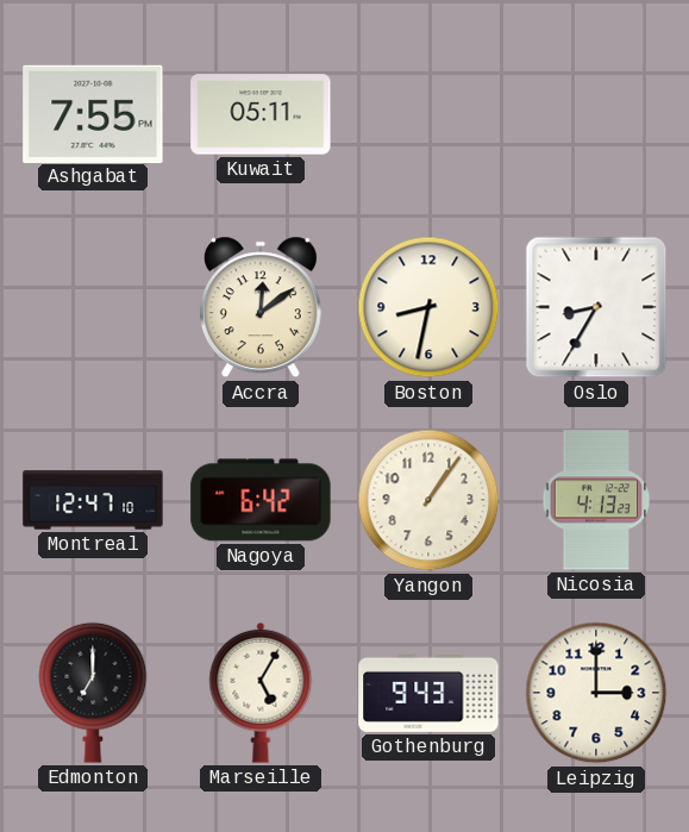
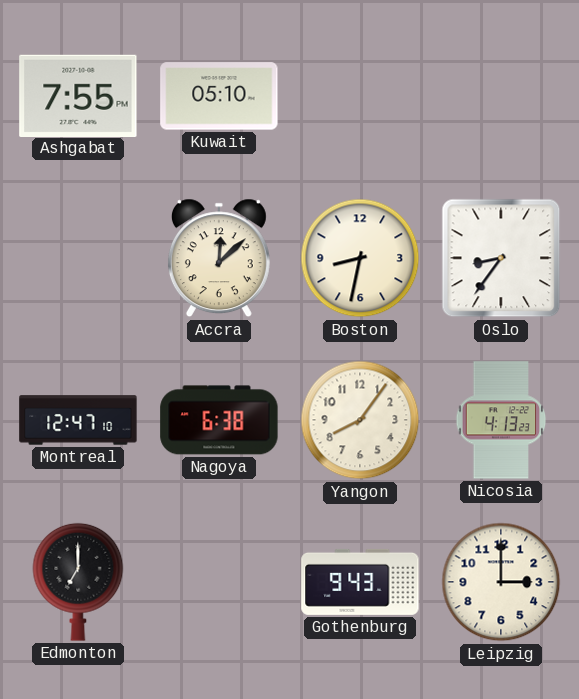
Kuwait: 05:11 -> 05:10
Accra: 12:09 -> 12:08
Oslo: 8:35 -> 8:36
Nagoya: 6:42 -> 6:38
Yangon: 1:06 -> 8:06
Marseille: 5:05 -> none
